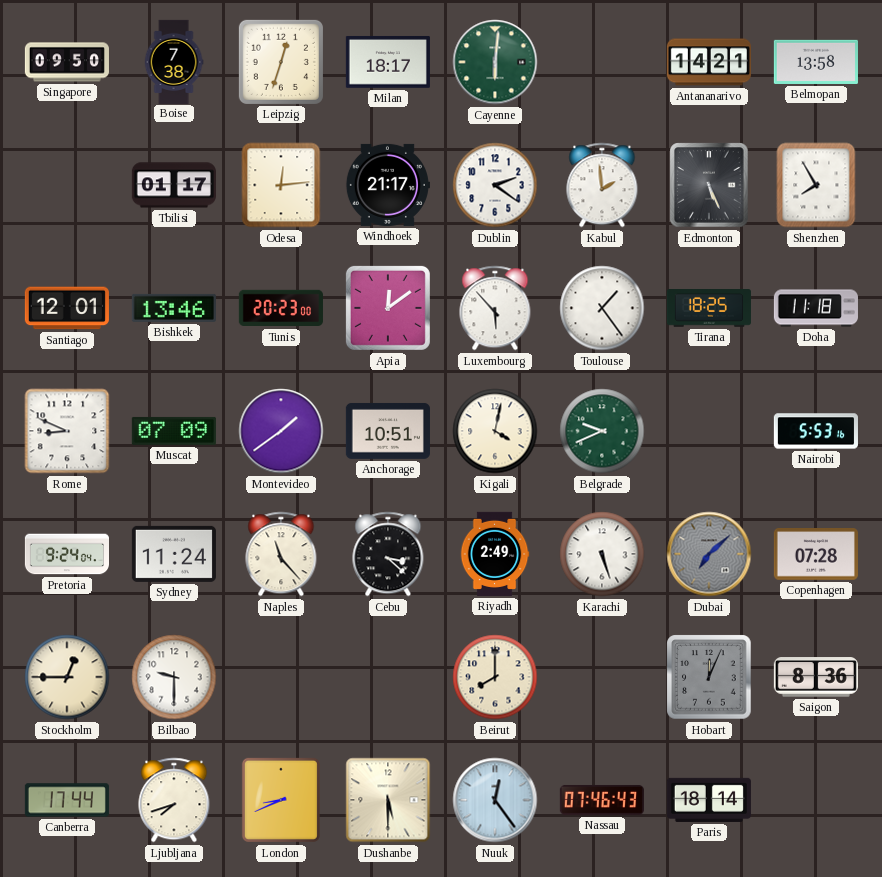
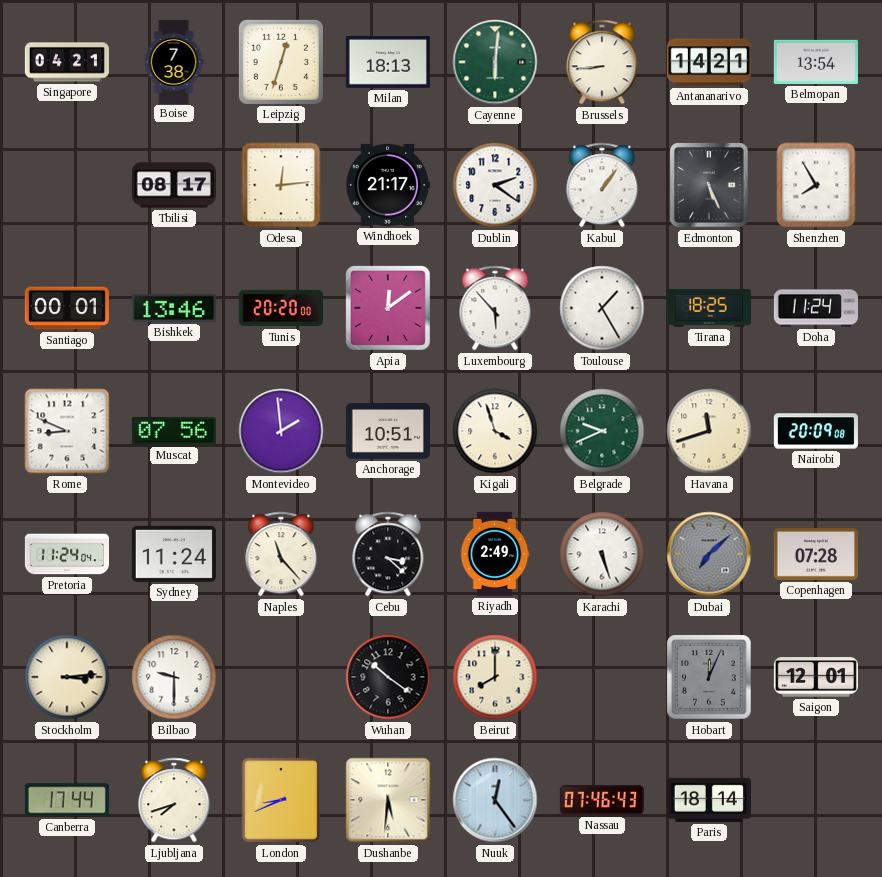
Singapore: 09:50 -> 04:21
Milan: 18:17 -> 18:13
Brussels: none -> 8:44
Belmopan: 13:58 -> 13:54
Tbilisi: 01:17 -> 08:17
Kabul: 1:59 -> 1:06
Santiago: 12:01 -> 00:01
Tunis: 20:23 -> 20:20
Toulouse: 1:24 -> 1:25
Doha: 11:18 -> 11:24
Muscat: 07:09 -> 07:56
Montevideo: 1:39 -> 1:59
Kigali: 4:02 -> 3:57
Havana: none -> 11:42
Nairobi: 5:53 -> 20:09
Pretoria: 9:24 -> 11:24
Stockholm: 12:45 -> 3:14
Wuhan: none -> 10:21
Saigon: 8:36 -> 12:01
Dushanbe: 5:30 -> 5:31
